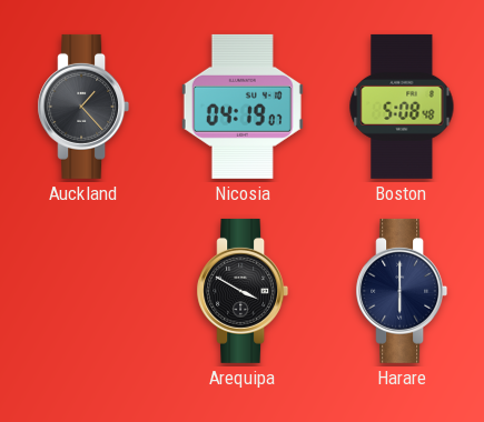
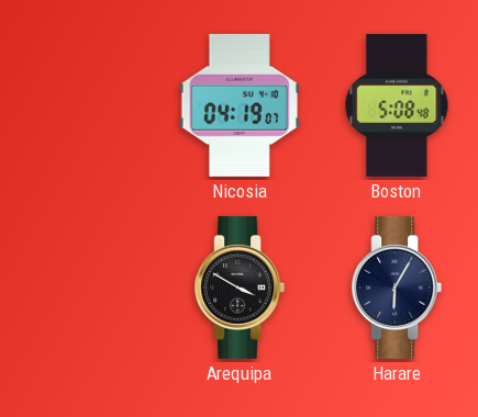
Auckland: 1:23 -> none
Harare: 6:00 -> 6:05
